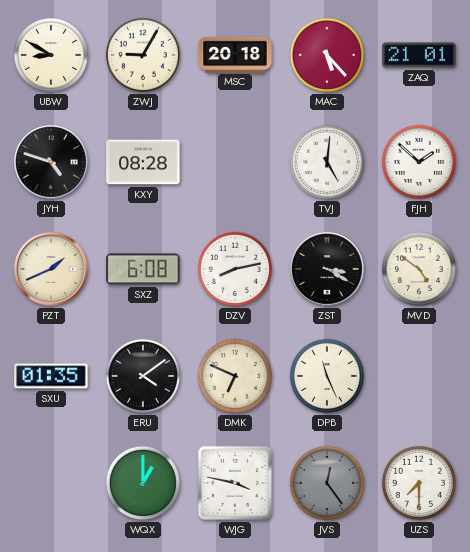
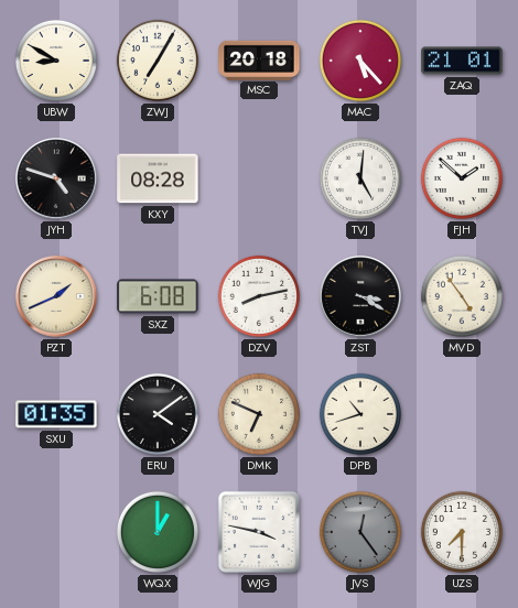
ZWJ: 9:05 -> 7:05
MVD: 4:51 -> 4:54
DPB: 11:26 -> 10:42
